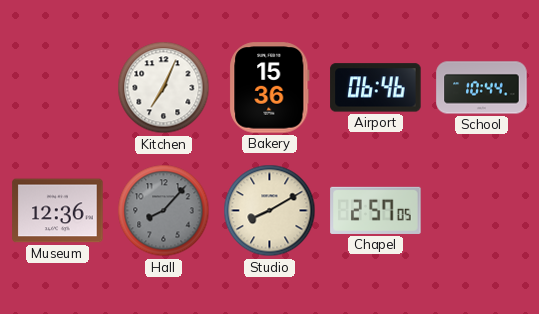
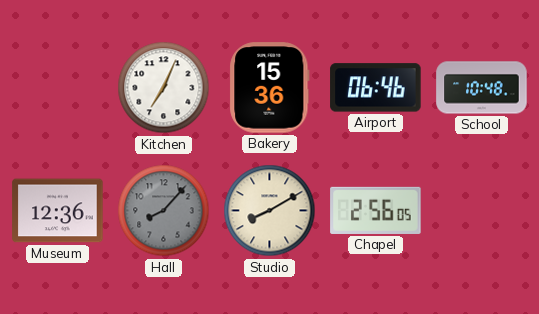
School: 10:44 -> 10:48
Chapel: 2:57 -> 2:56
